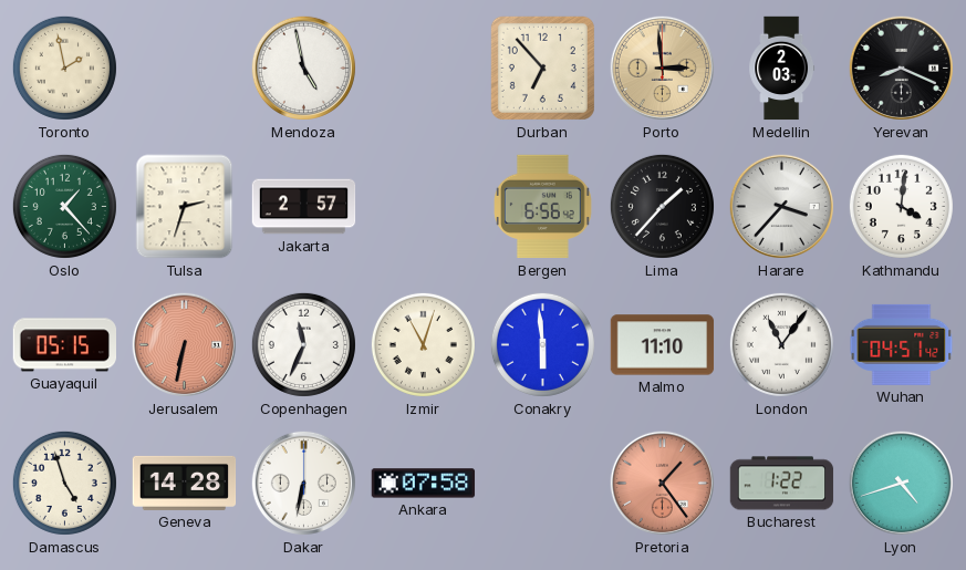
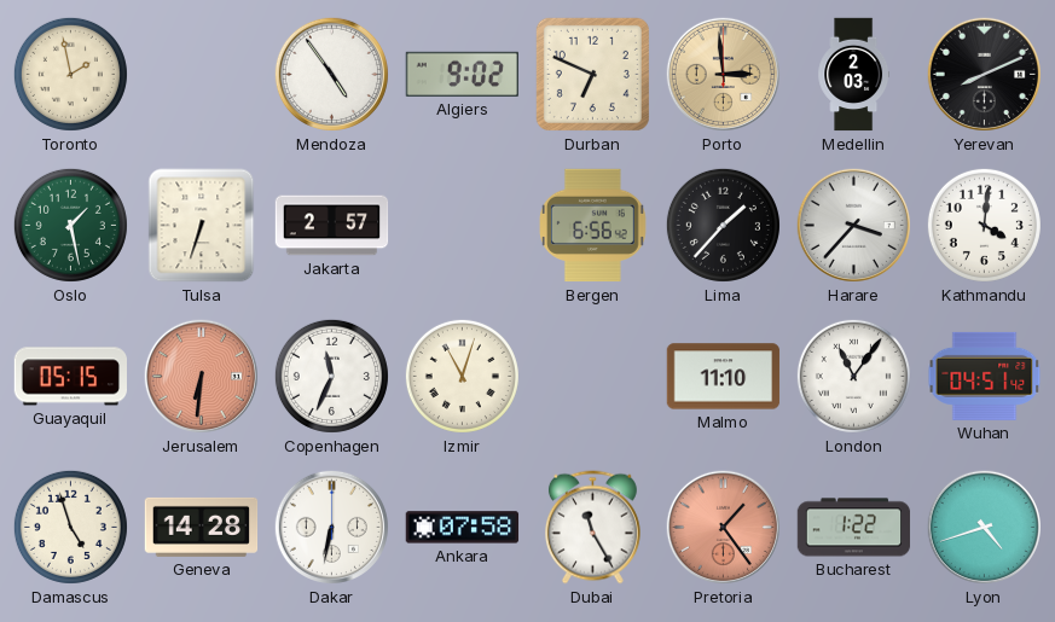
Mendoza: 4:58 -> 4:54
Algiers: none -> 9:02
Durban: 6:53 -> 6:49
Yerevan: 8:19 -> 8:11
Oslo: 1:23 -> 1:28
Tulsa: 2:33 -> 6:33
Jerusalem: 6:32 -> 6:31
Conakry: 5:59 -> none
Dubai: none -> 11:25
